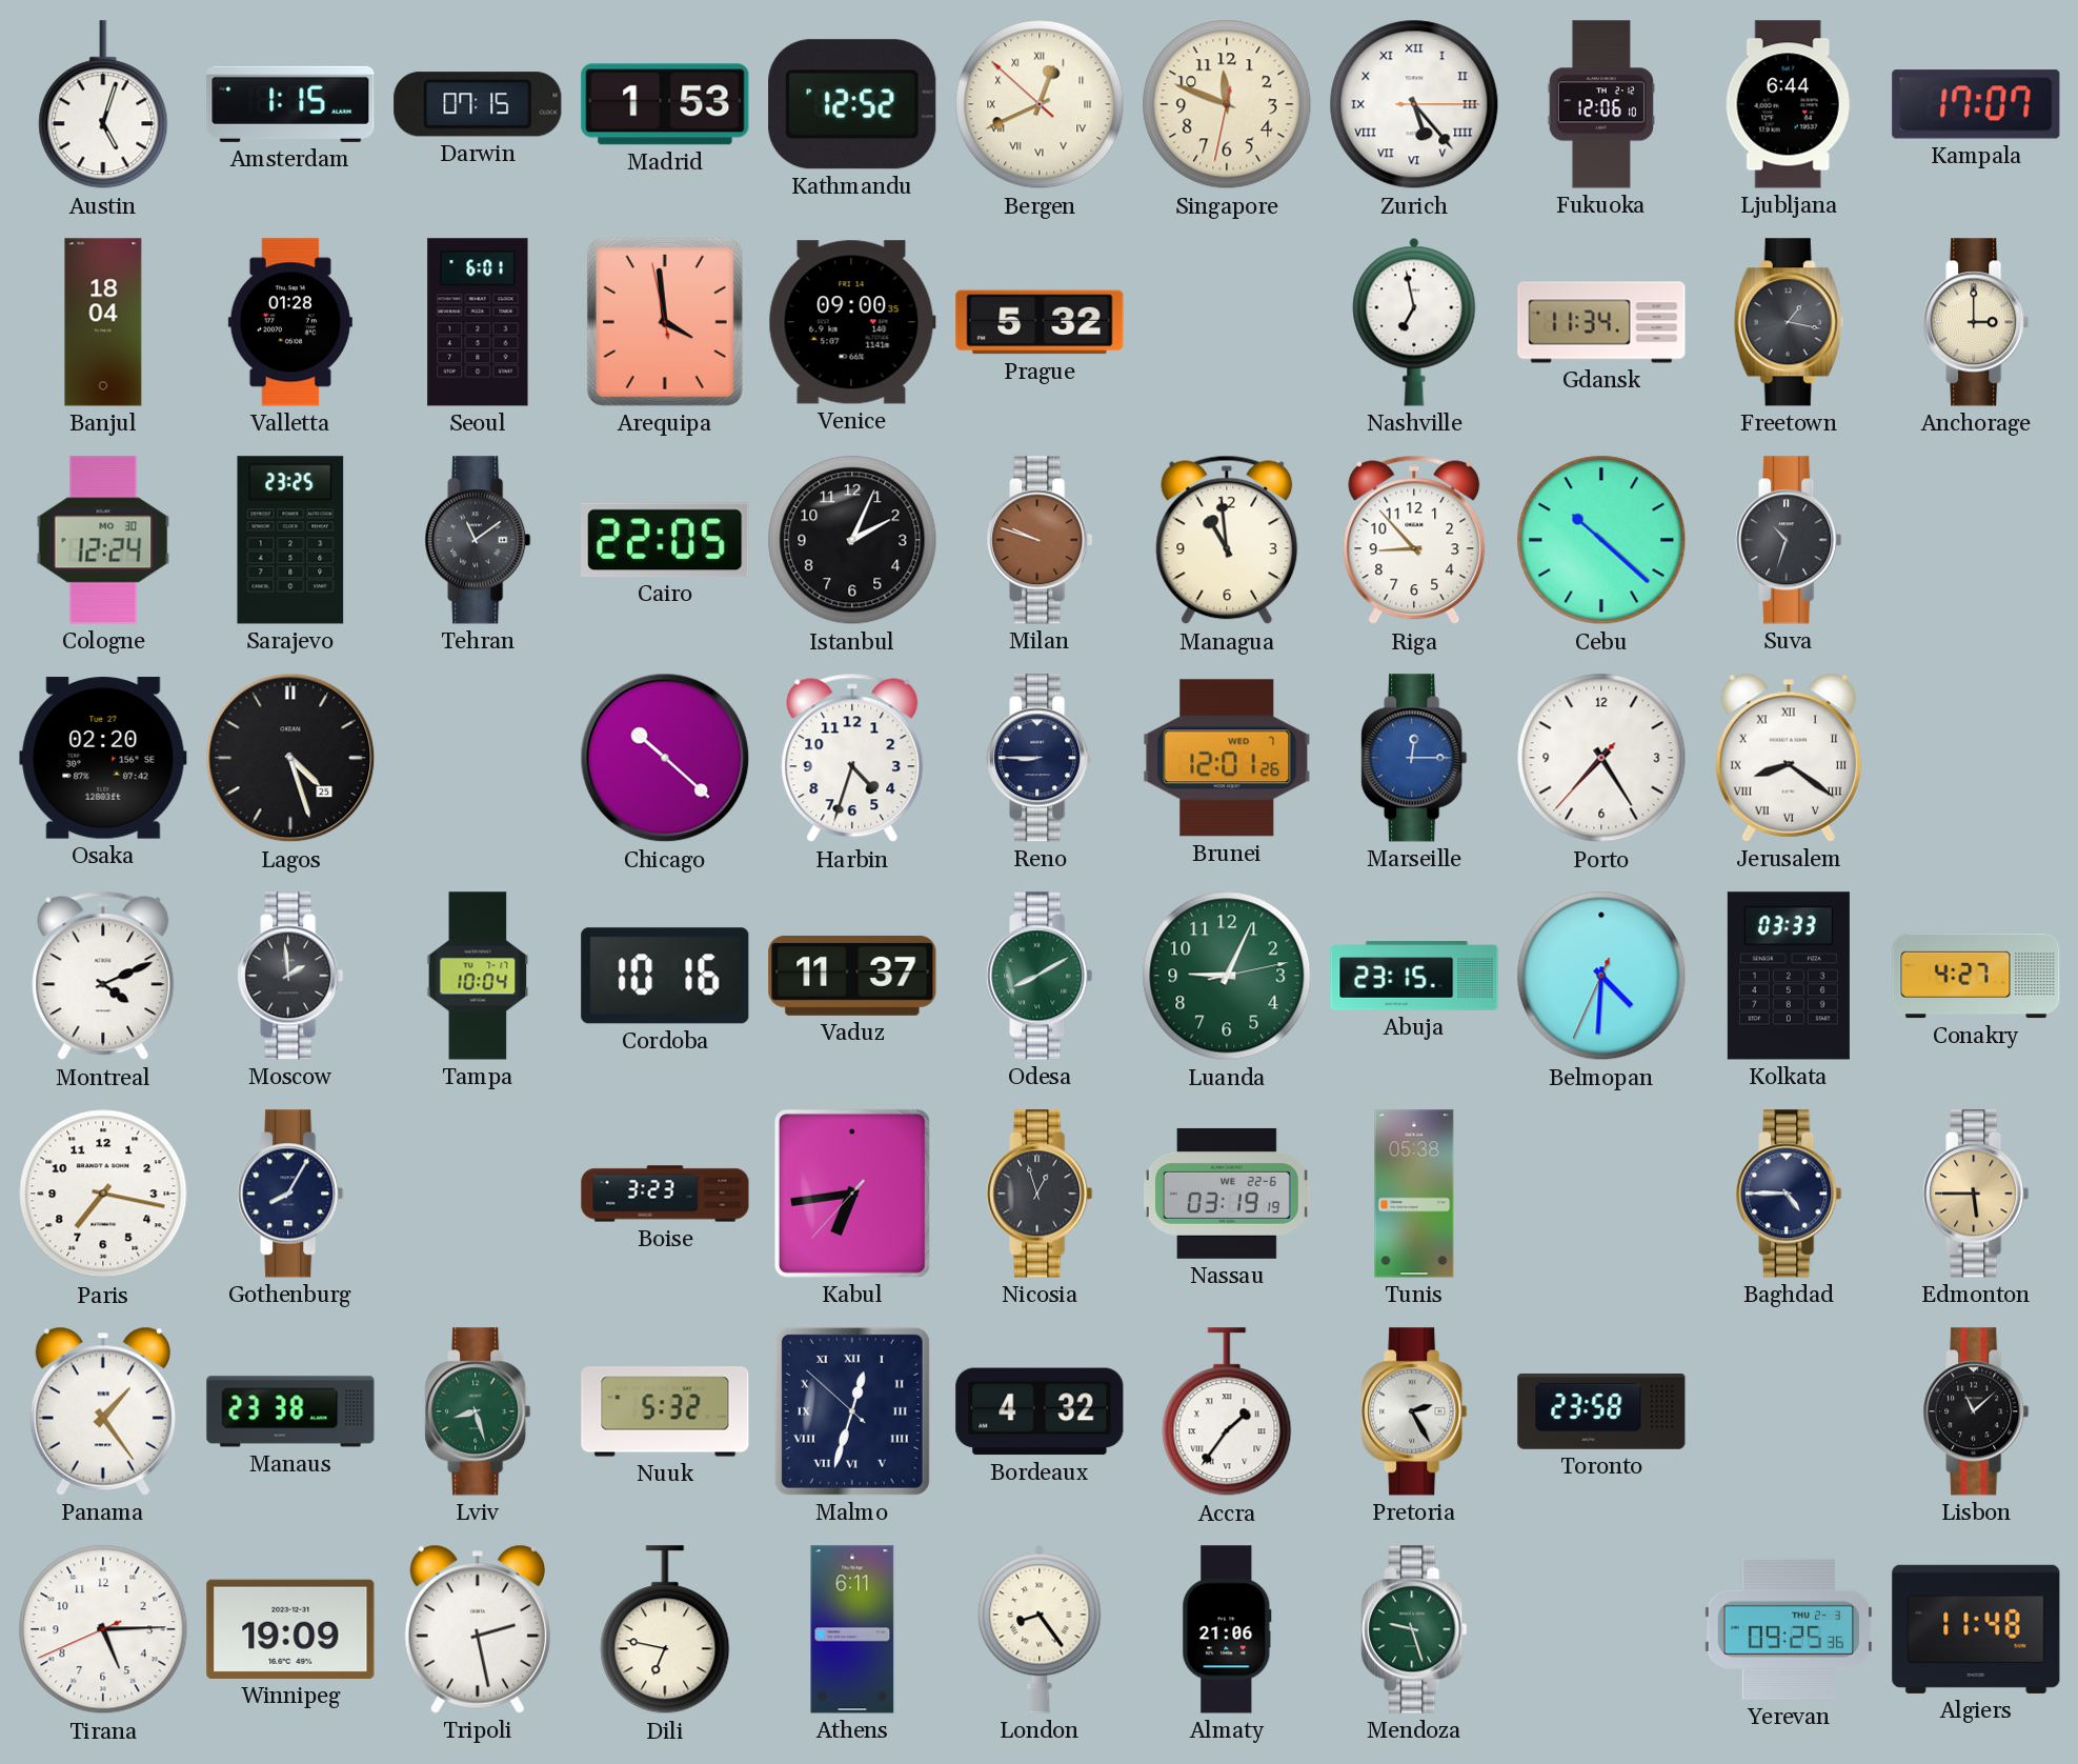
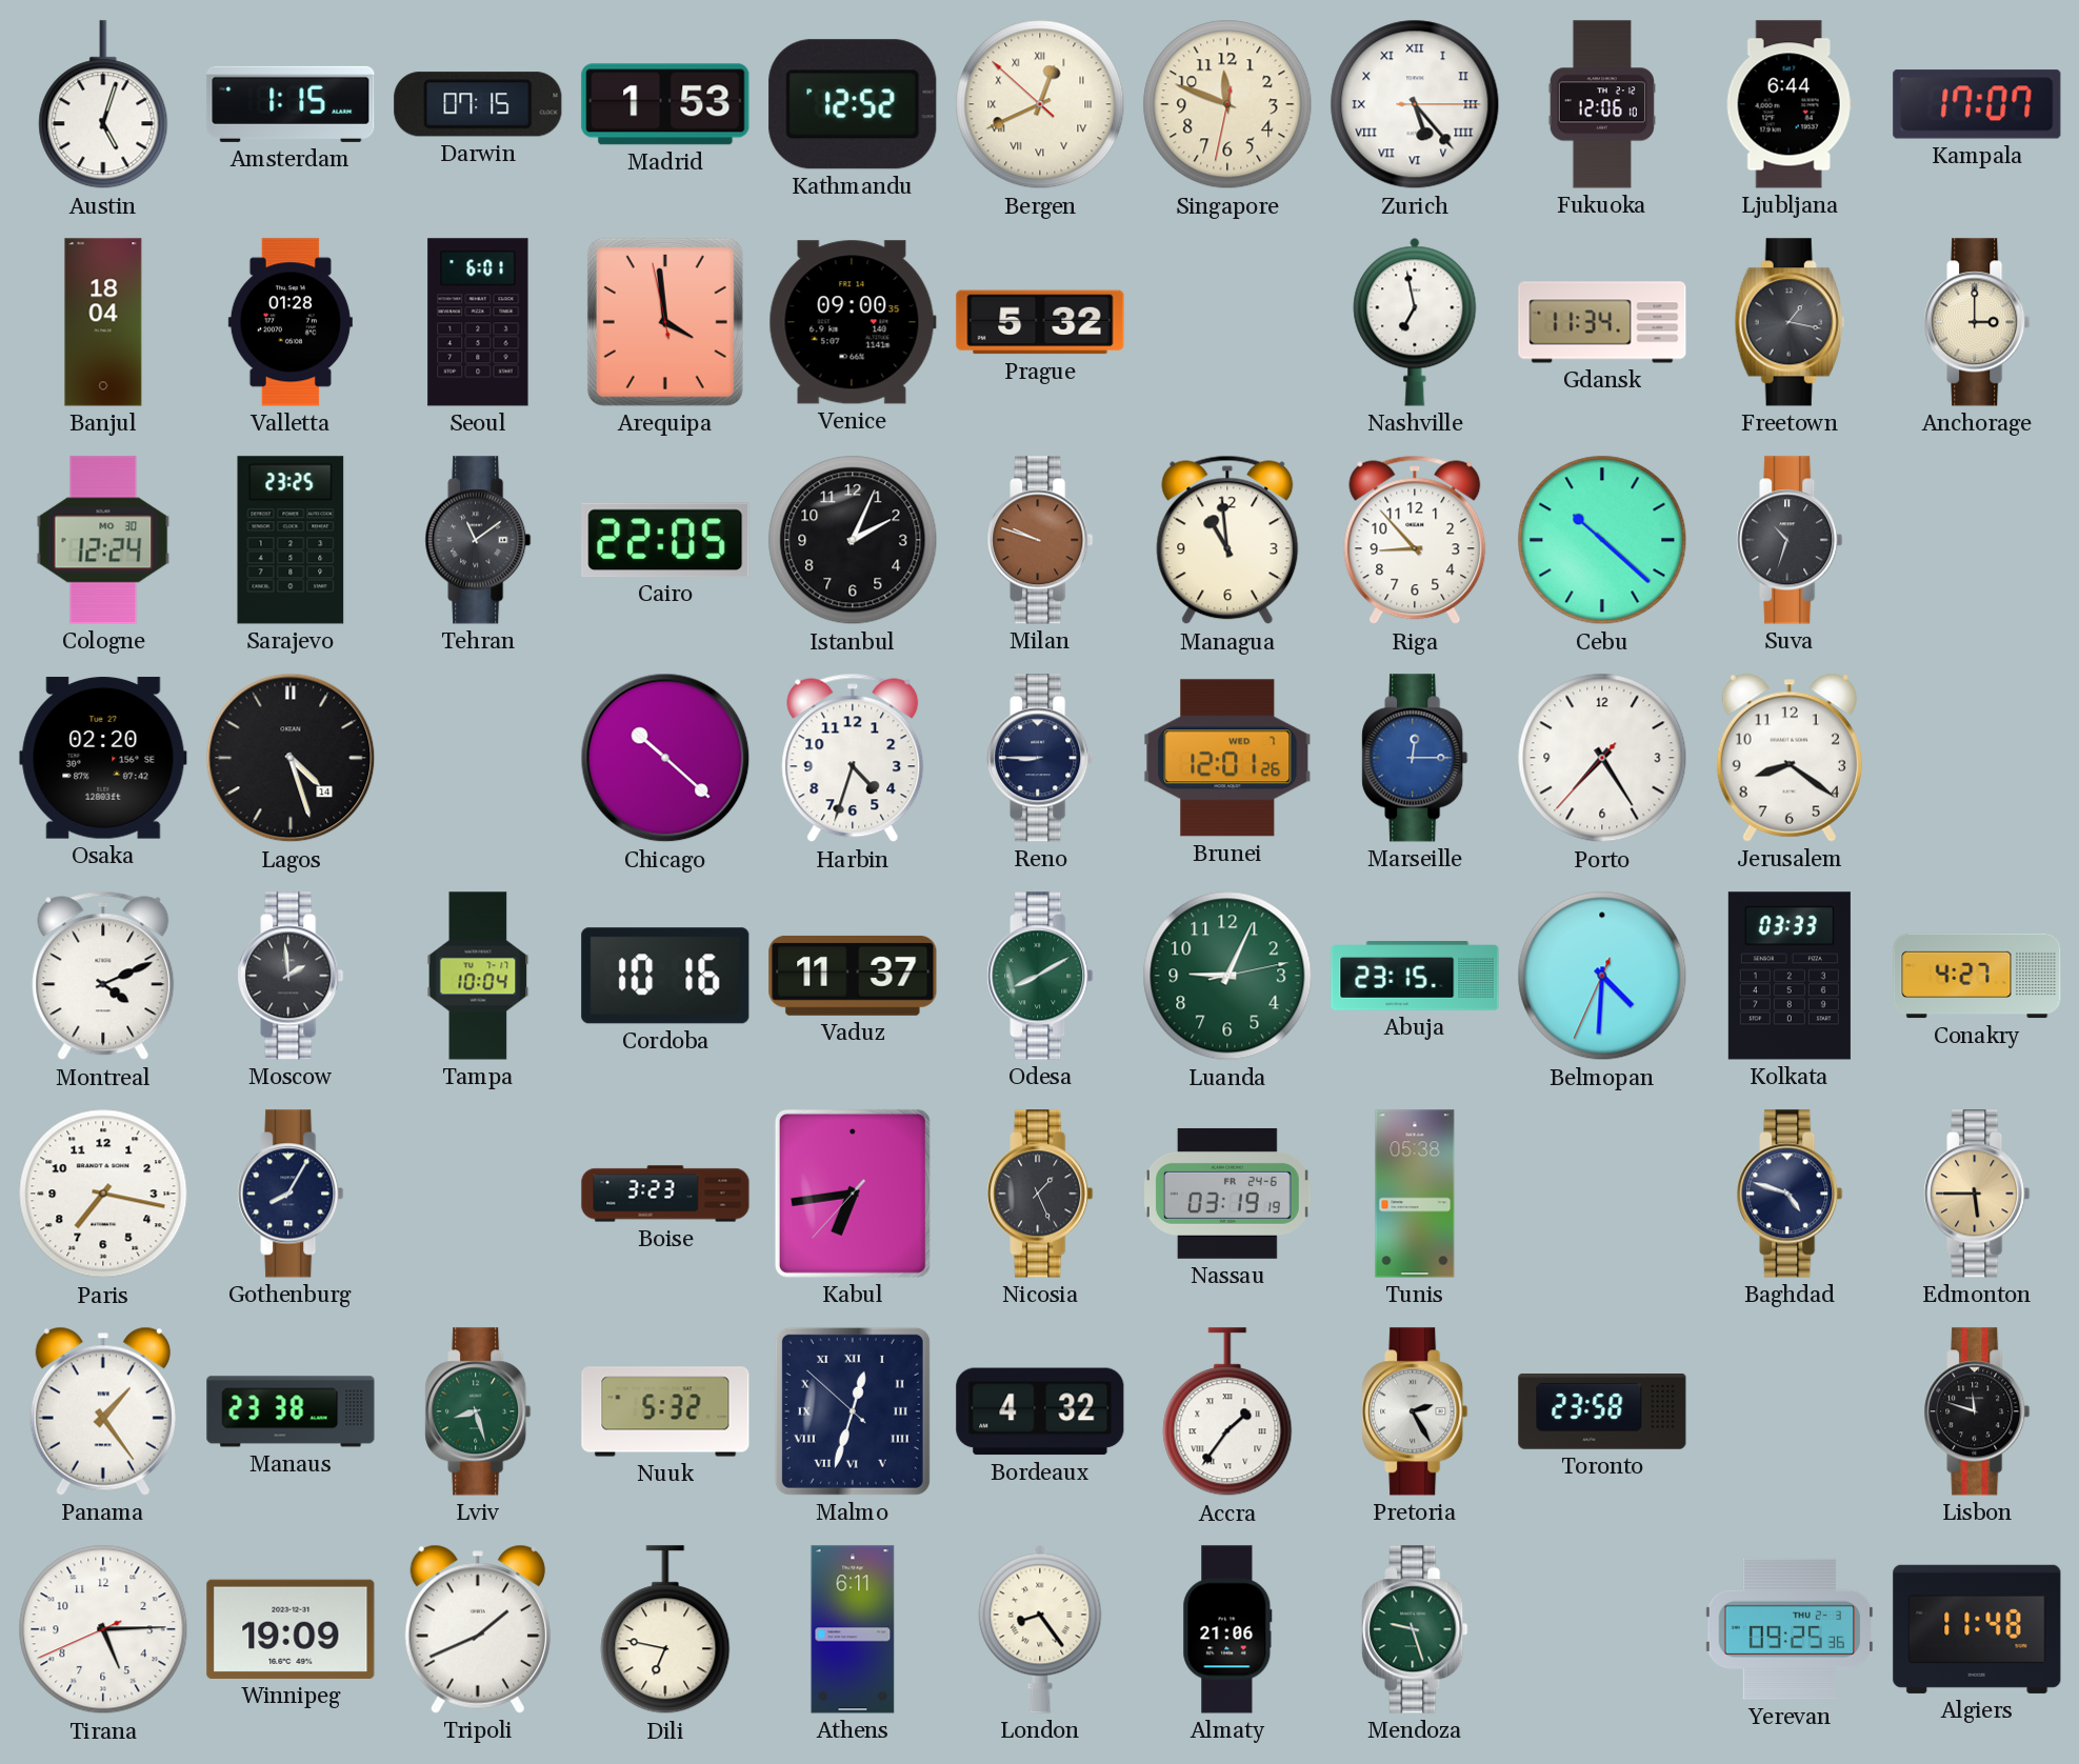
Lagos date: 25 -> 14
Jerusalem numerals: Roman -> Arabic
Nicosia: 12:57 -> 1:26
Nassau date: WE 22-6 -> FR 24-6
Baghdad: 4:45 -> 4:48
Lisbon: 11:08 -> 11:48
Tripoli: 2:28 -> 1:41
